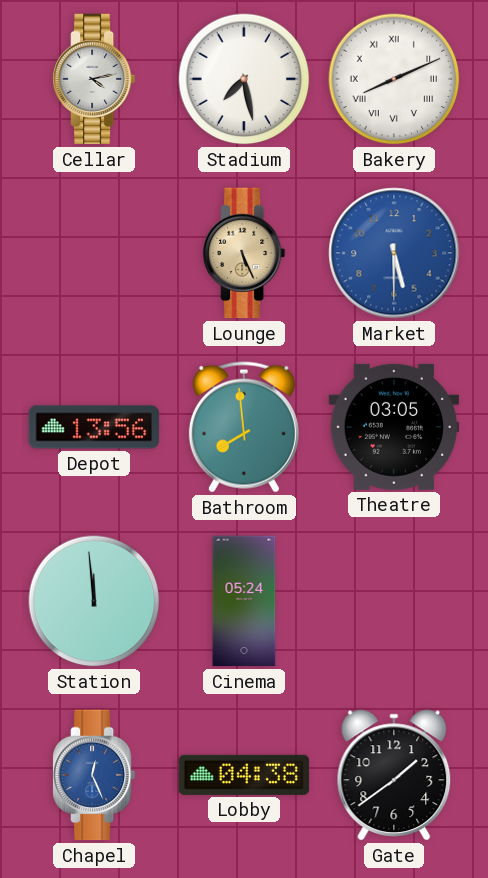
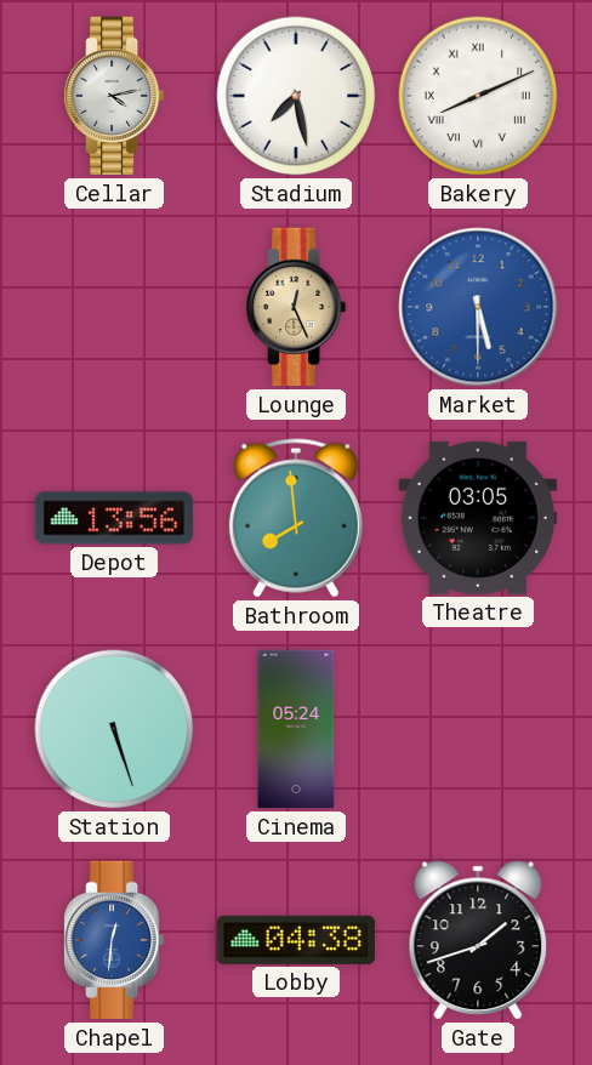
Lounge: 5:26 -> 12:26
Station: 11:59 -> 5:27
Chapel: 12:26 -> 12:31
Gate: 1:39 -> 1:42
